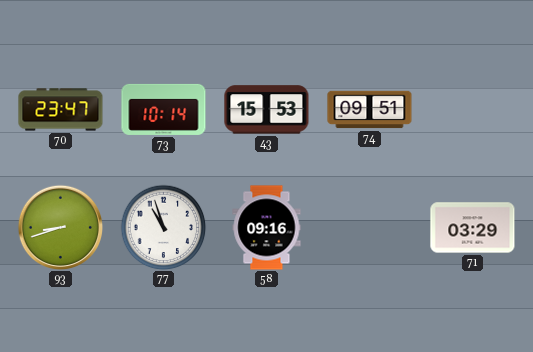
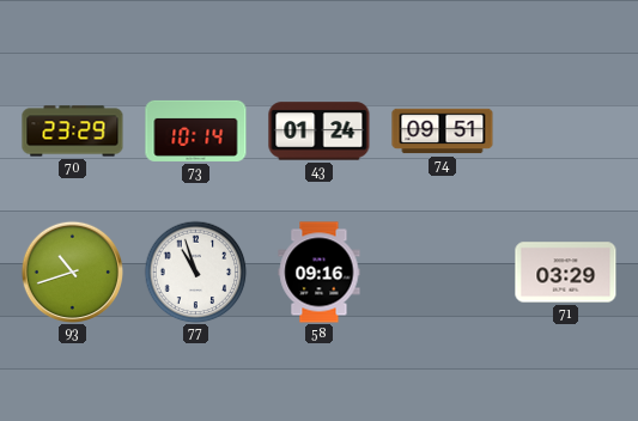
70: 23:47 -> 23:29
43: 15:53 -> 01:24
93: 8:42 -> 10:42
